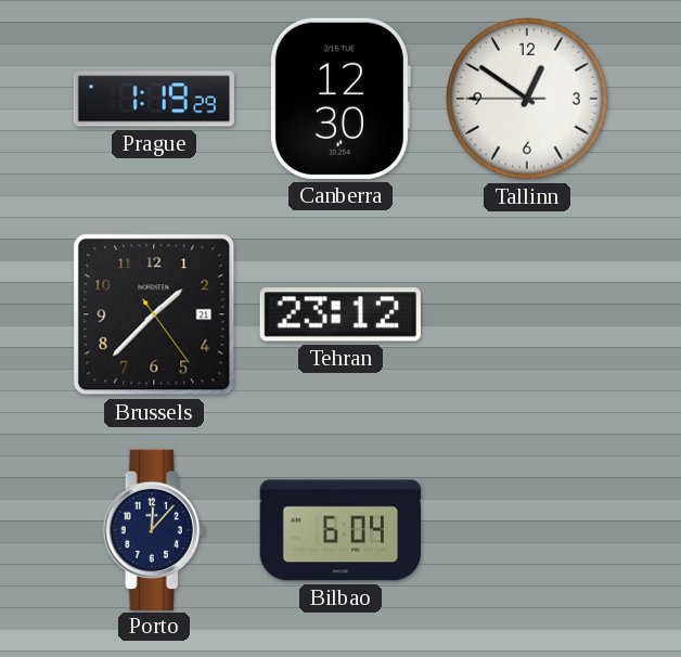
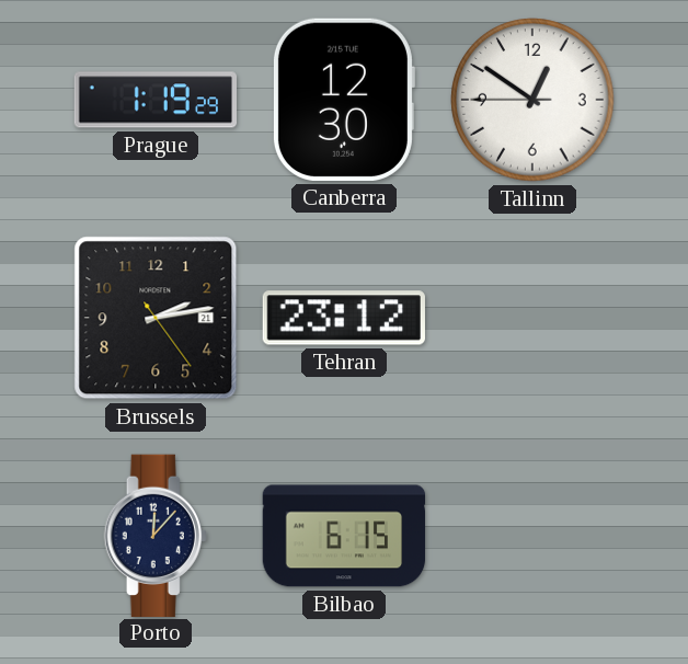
Brussels: 1:37 -> 2:13
Bilbao: 6:04 -> 6:15
